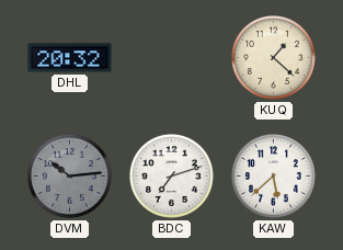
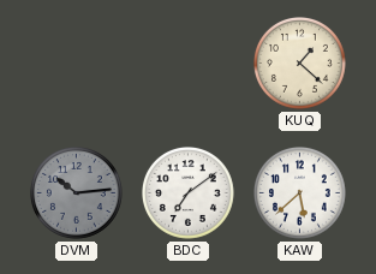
DHL: 20:32 -> none
BDC: 7:12 -> 7:09
